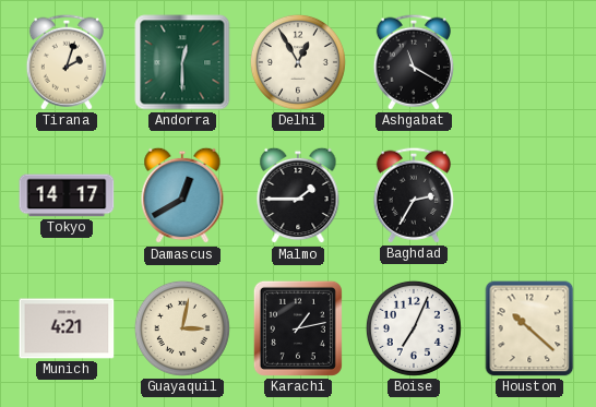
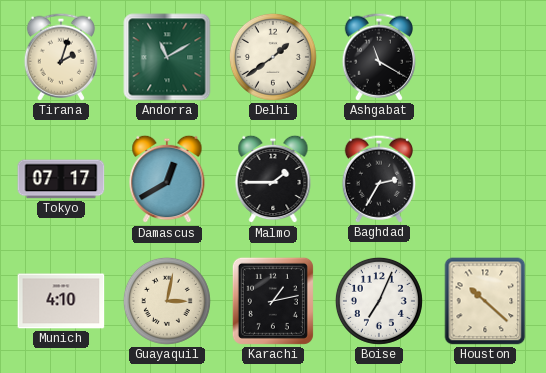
Andorra: 12:30 -> 11:10
Delhi: 12:55 -> 1:39
Tokyo: 14:17 -> 07:17
Munich: 4:21 -> 4:10
